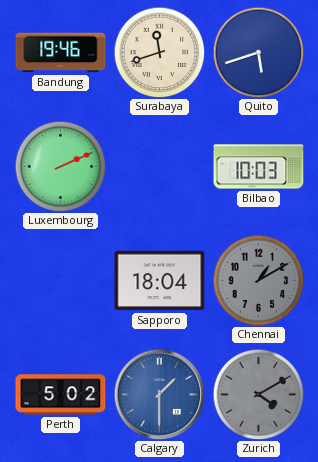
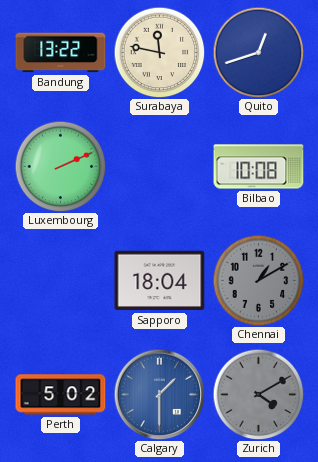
Bandung: 19:46 -> 13:22
Surabaya: 11:42 -> 11:47
Quito: 5:42 -> 12:42
Bilbao: 10:03 -> 10:08
